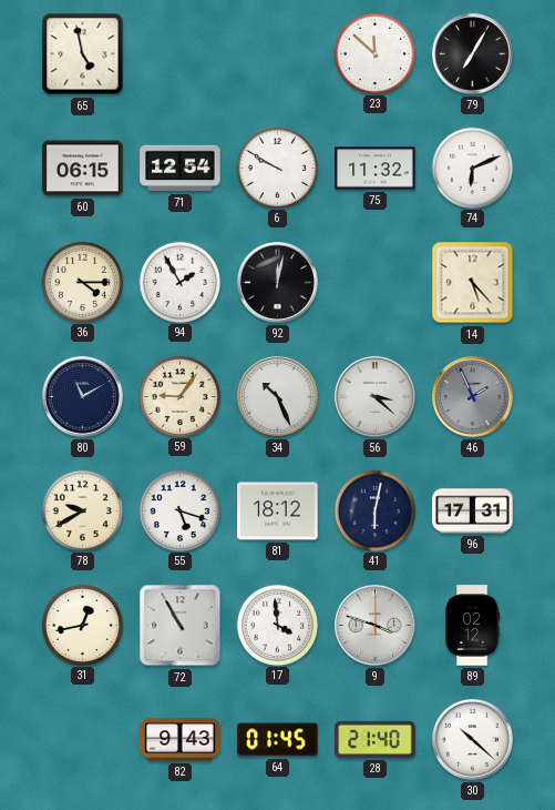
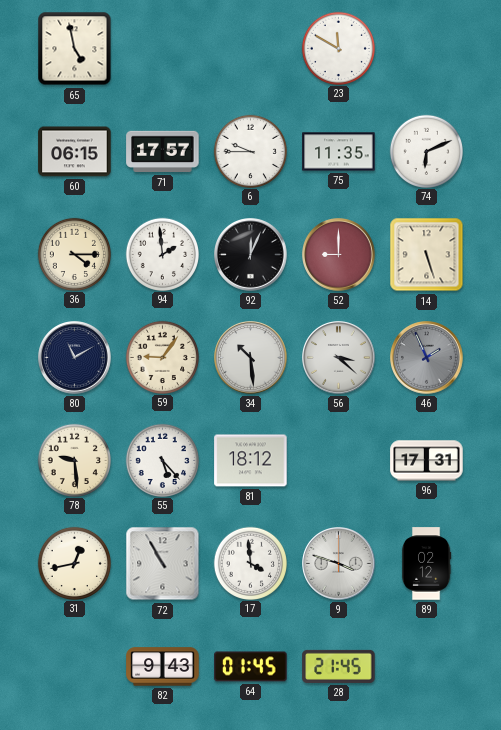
23: 11:52 -> 11:50
79: 7:05 -> none
71: 12:54 -> 17:57
6: 9:50 -> 9:45
75: 11:32 -> 11:35
94: 1:55 -> 1:59
92: 12:02 -> 12:04
52: none -> 9:00
14: 5:23 -> 5:27
34: 10:26 -> 10:29
78: 9:40 -> 9:29
55: 5:18 -> 5:23
41: 6:02 -> none
28: 21:40 -> 21:45
30: 10:22 -> none
